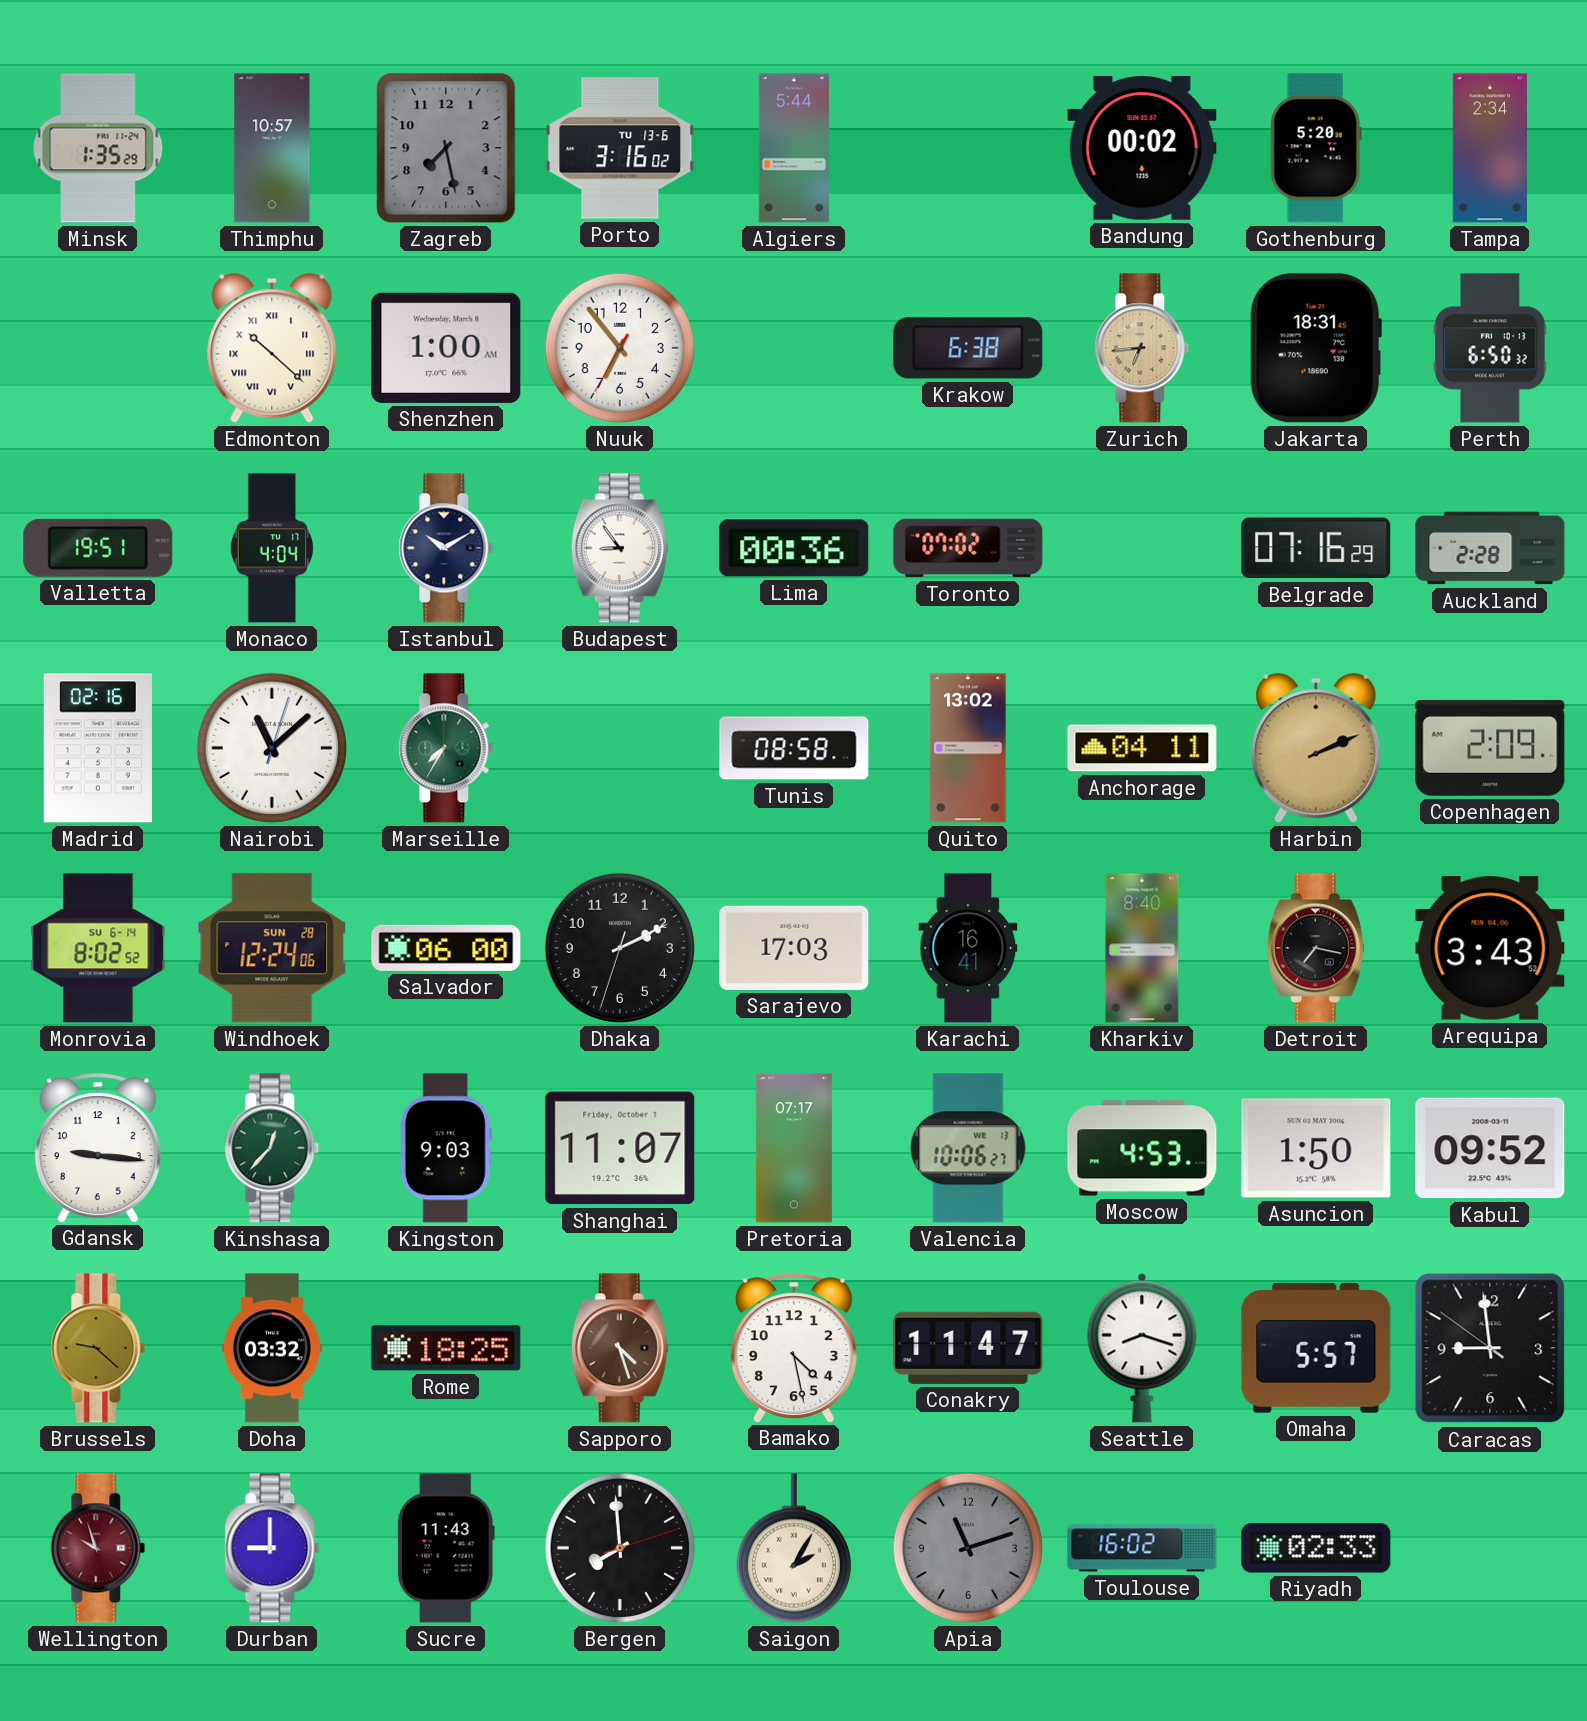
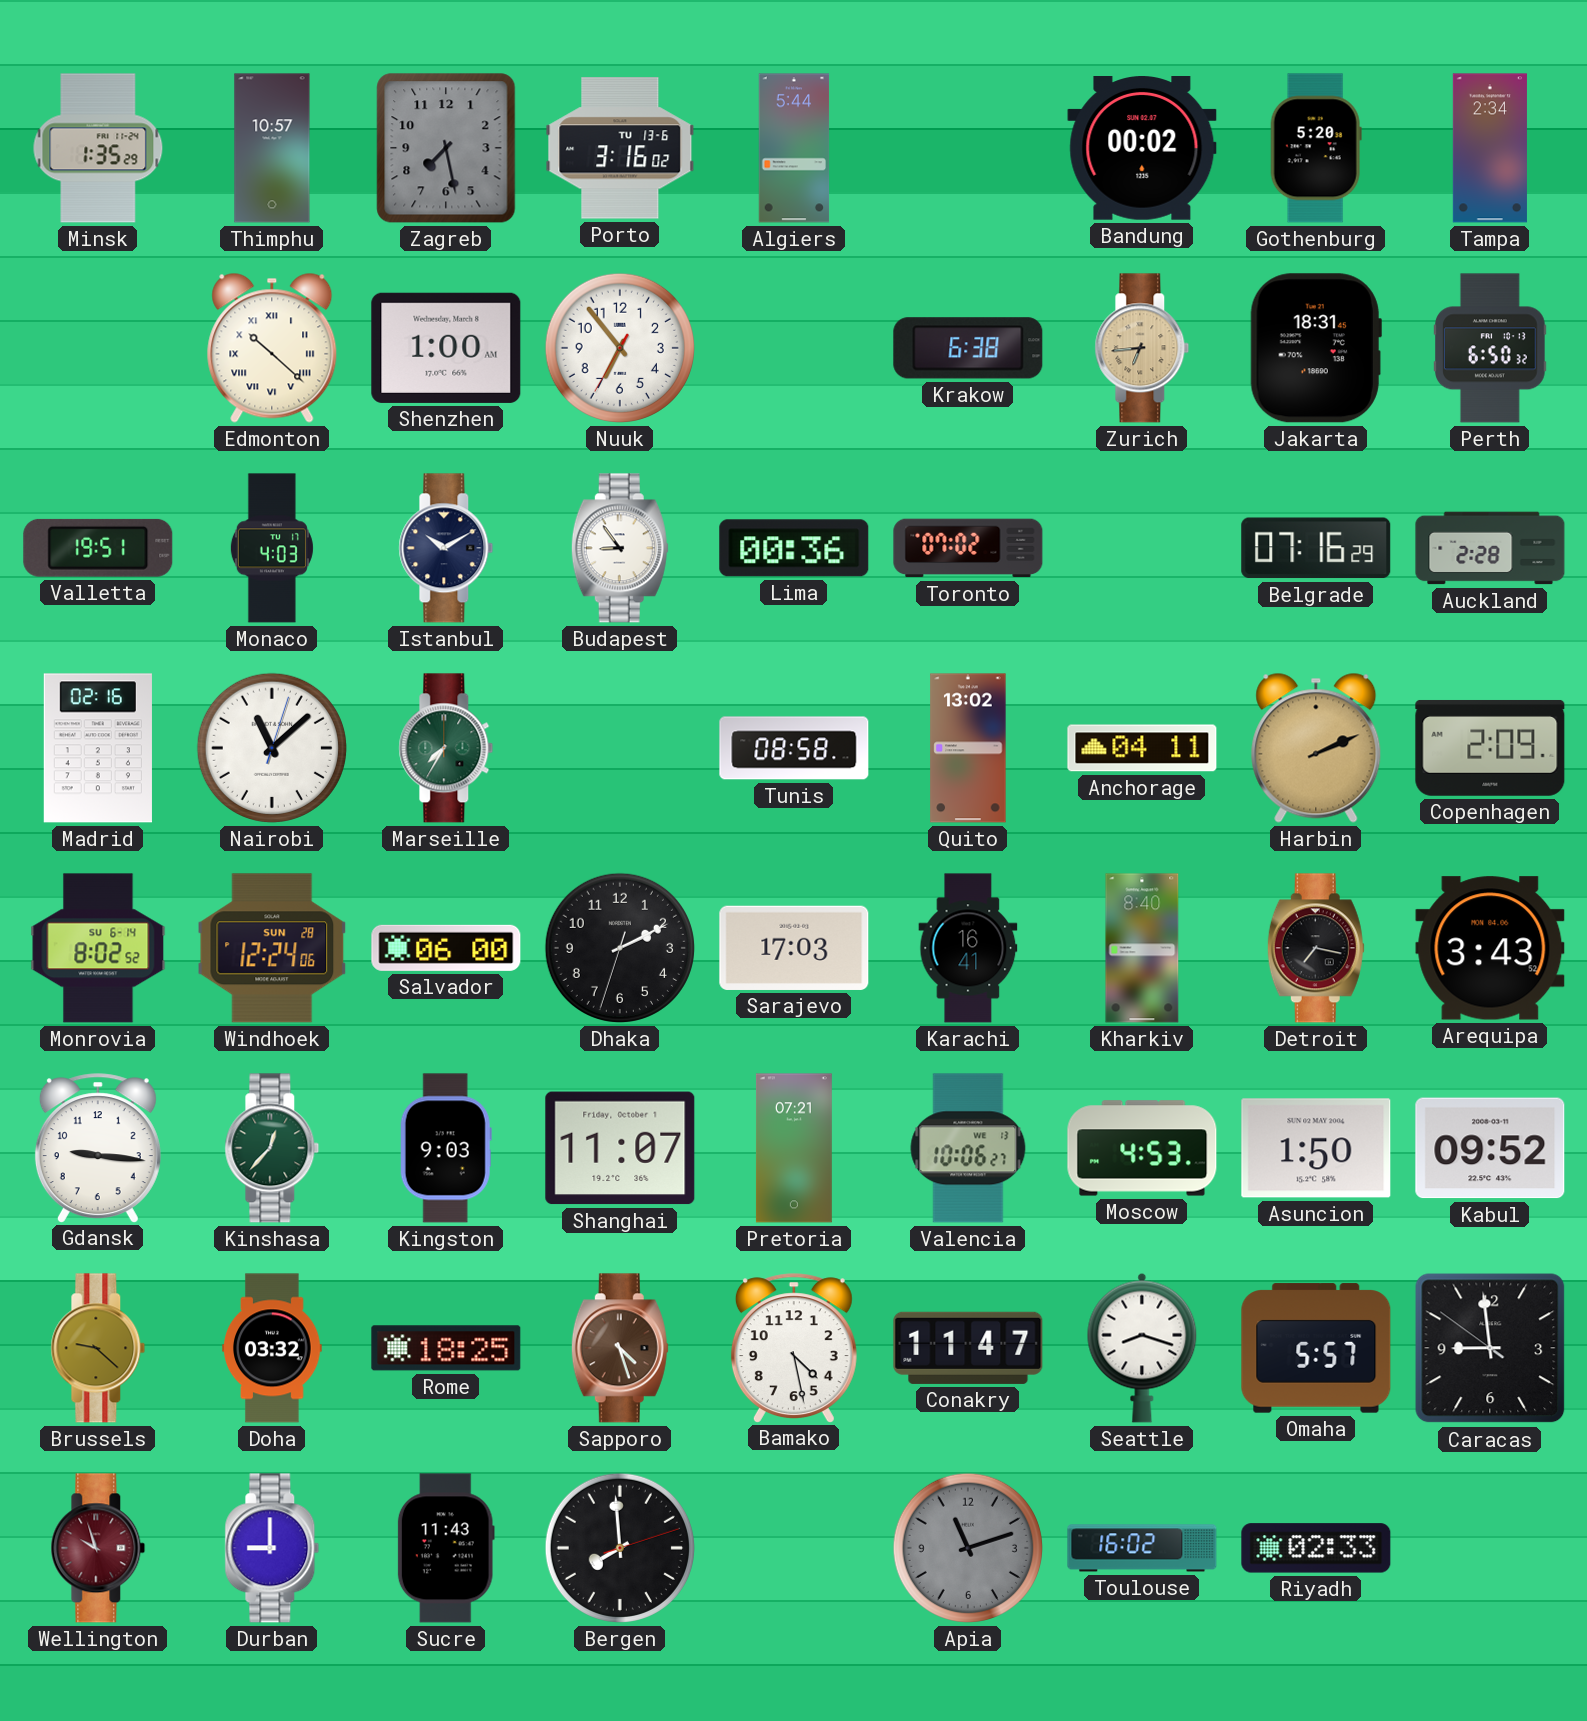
Monaco: 4:04 -> 4:03
Pretoria: 07:17 -> 07:21
Saigon: 2:05 -> none
